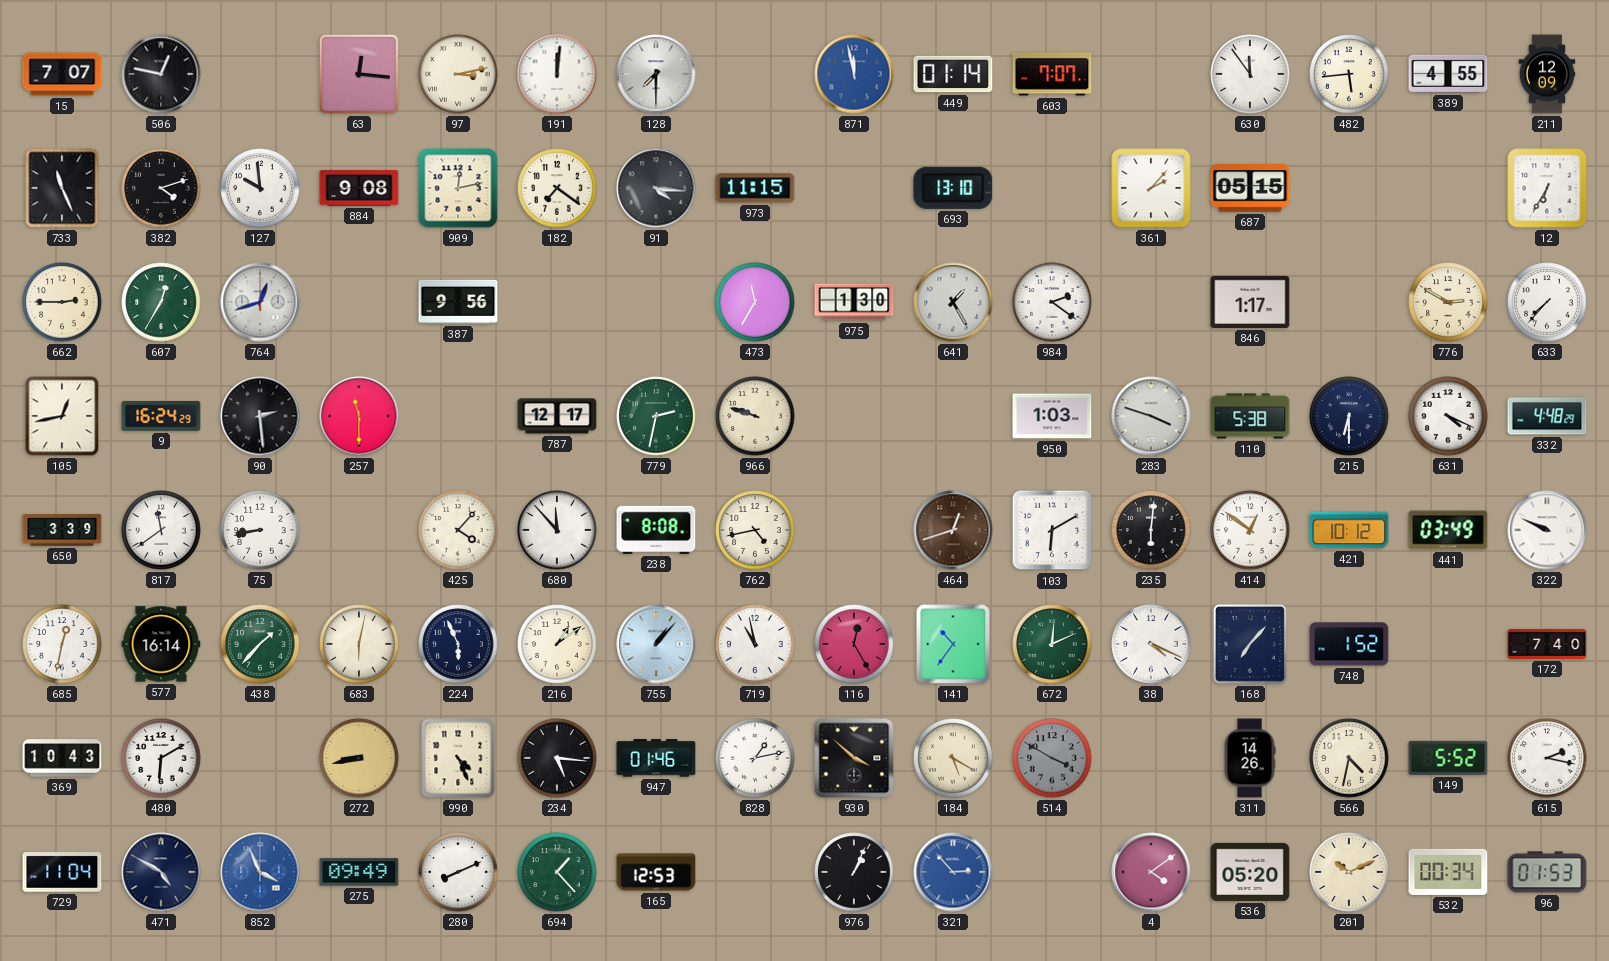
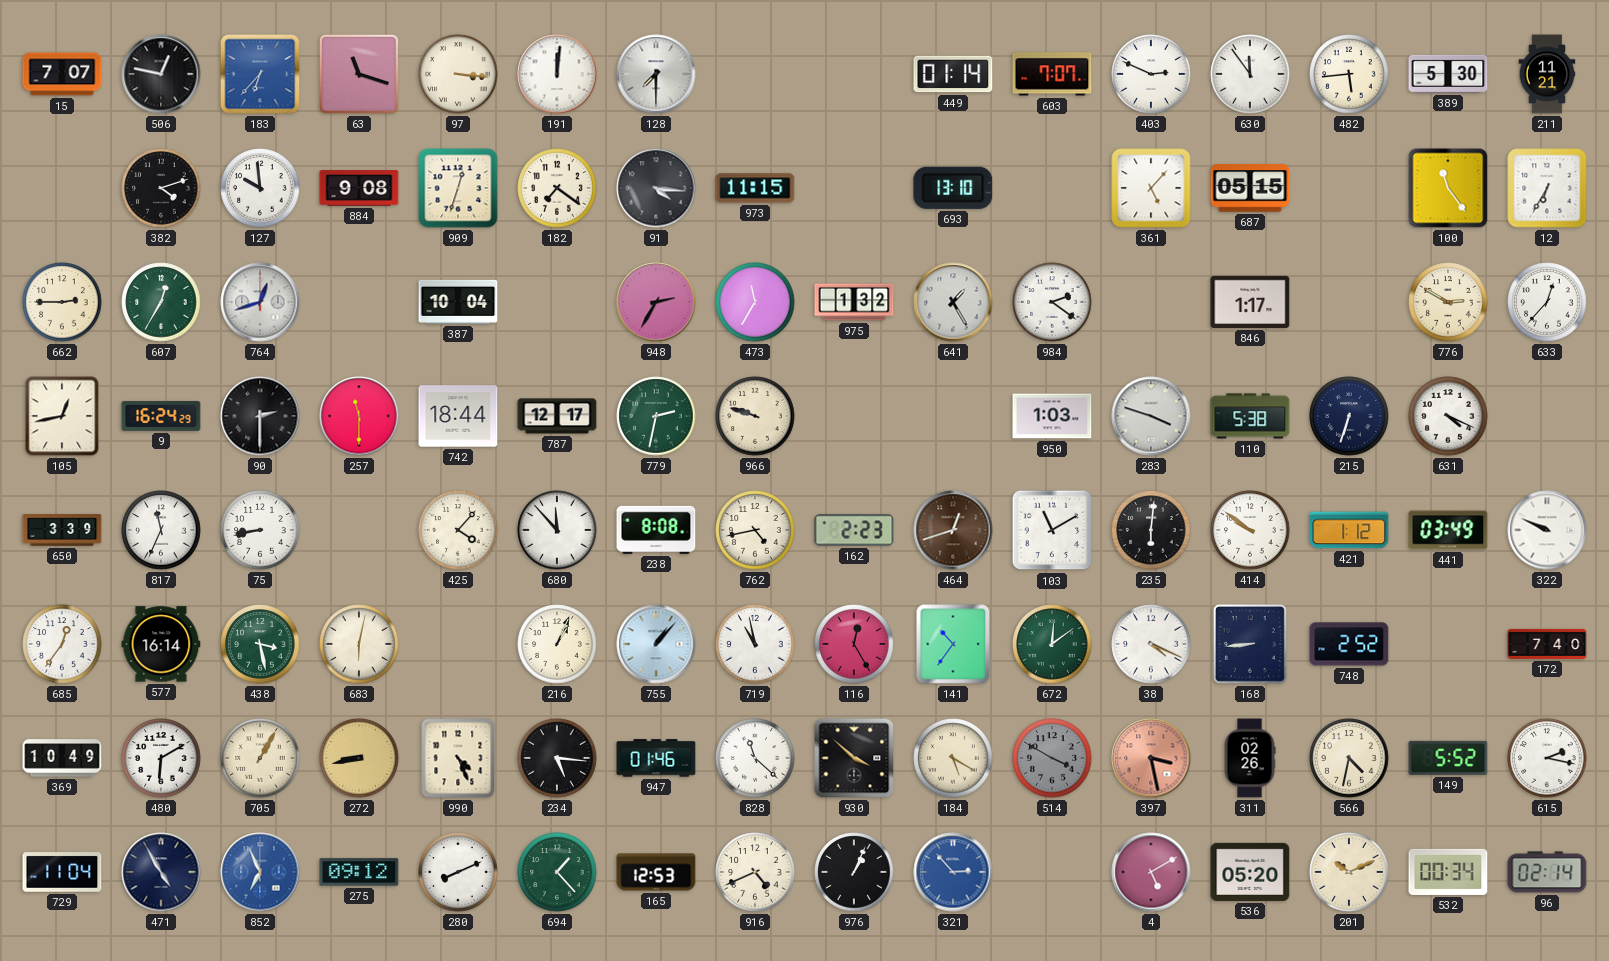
183: none -> 6:37
63: 12:16 -> 11:18
97: 3:13 -> 3:16
871: 11:58 -> none
403: none -> 2:49
389: 4:55 -> 5:30
211: 12:09 -> 11:21
733: 11:26 -> none
909: 12:13 -> 12:33
361: 2:07 -> 5:07
100: none -> 11:24
387: 9:56 -> 10:04
948: none -> 2:35
975: 1:30 -> 1:32
633: 7:37 -> 12:37
90: 2:29 -> 2:30
742: none -> 18:44
215: 6:30 -> 6:33
332: 4:48 -> none
817: 11:39 -> 11:34
162: none -> 2:23
103: 6:10 -> 11:10
414: 12:51 -> 9:51
421: 10:12 -> 1:12
685: 12:32 -> 12:36
438: 1:37 -> 3:28
224: 5:56 -> none
216: 1:09 -> 1:04
672: 12:11 -> 12:09
168: 7:07 -> 8:44
748: 1:52 -> 2:52
369: 10:43 -> 10:49
705: none -> 1:05
828: 1:13 -> 11:22
397: none -> 3:28
311: 14:26 -> 02:26
471: 4:50 -> 4:55
852: 3:56 -> 6:56
275: 09:49 -> 09:12
916: none -> 4:41
4: 4:09 -> 5:10
96: 01:53 -> 02:14
